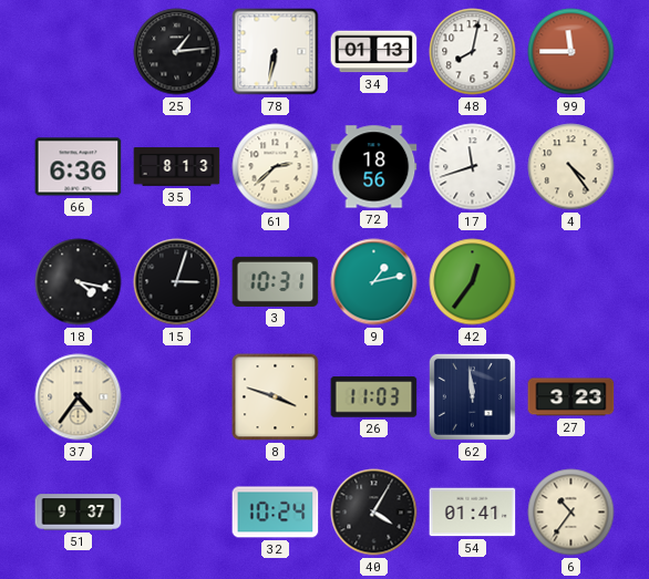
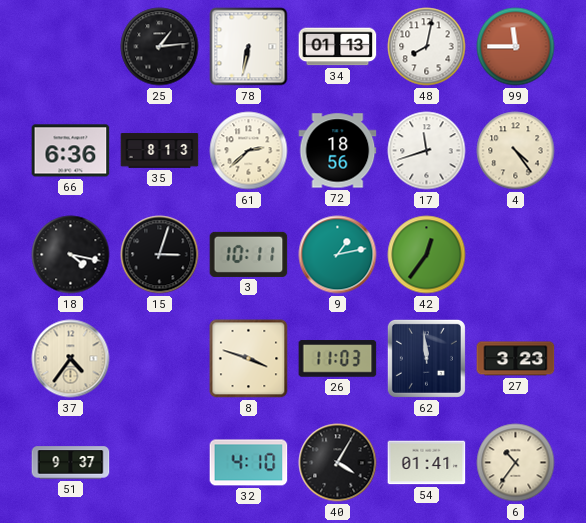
3: 10:31 -> 10:11
32: 10:24 -> 4:10
